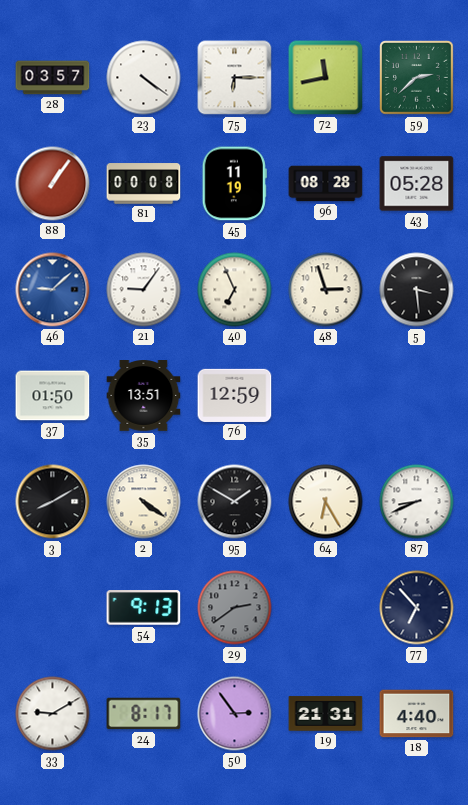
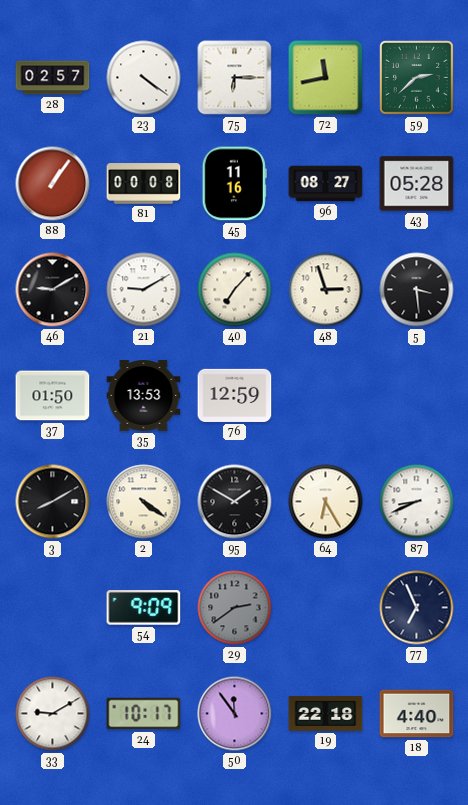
28: 03:57 -> 02:57
45: 11:19 -> 11:16
96: 08:28 -> 08:27
46: 9:08 -> 9:10
46 dial: blue -> black
21: 9:06 -> 9:10
40: 6:56 -> 7:07
35: 13:51 -> 13:53
54: 9:13 -> 9:09
77: 6:53 -> 6:56
24: 8:17 -> 10:17
50: 2:54 -> 11:54
19: 21:31 -> 22:18
